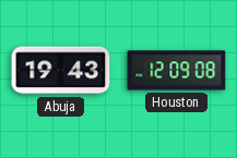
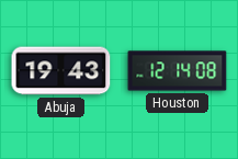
Houston: 12:09 -> 12:14
